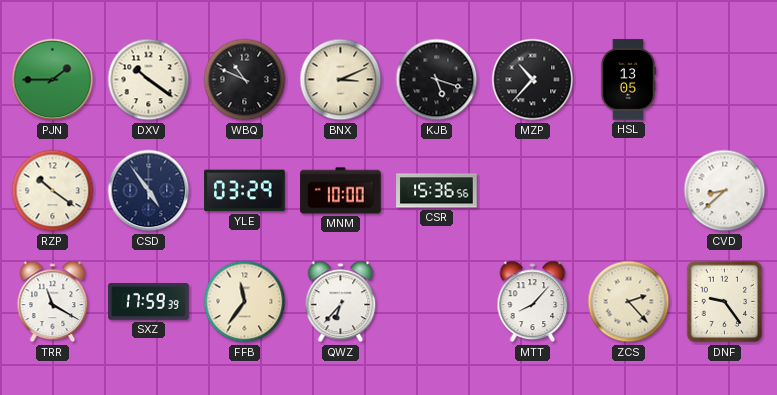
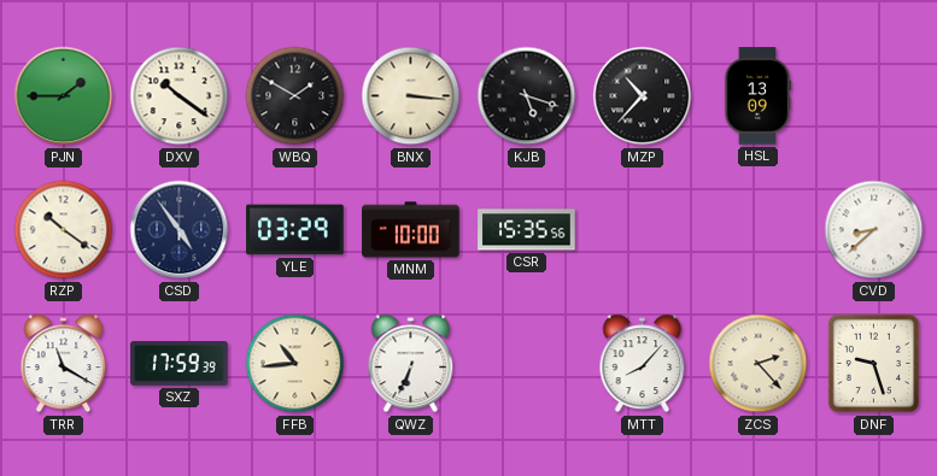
WBQ: 10:49 -> 1:50
BNX: 3:11 -> 3:16
HSL: 13:05 -> 13:09
CSR: 15:36 -> 15:35
FFB: 11:36 -> 10:44
QWZ: 6:37 -> 6:34
DNF: 9:24 -> 9:27
